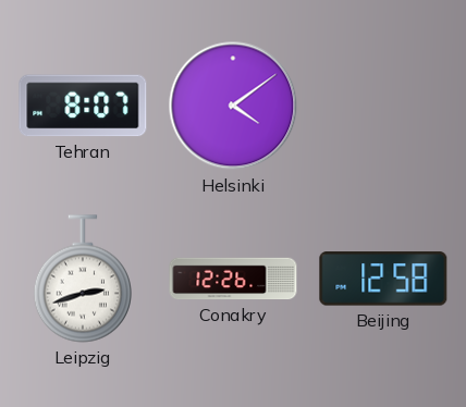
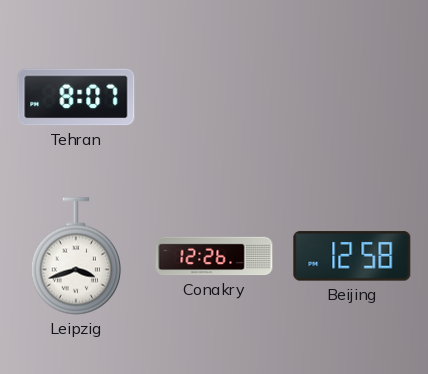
Helsinki: 4:09 -> none
Leipzig: 2:42 -> 3:42
